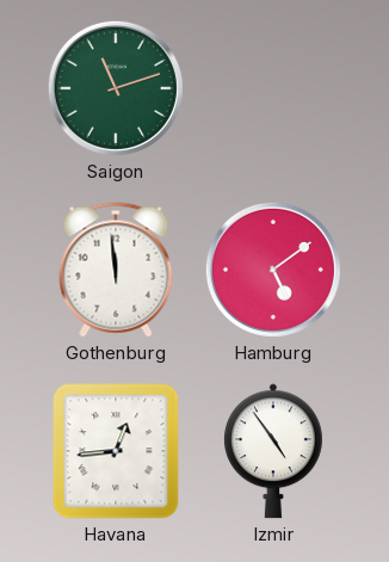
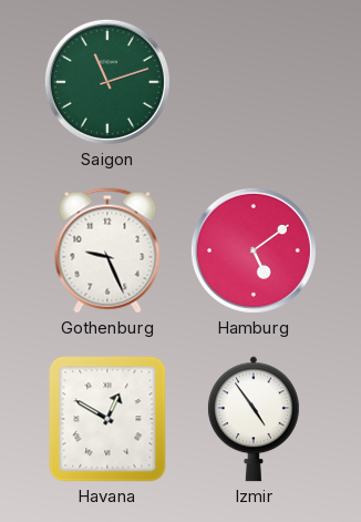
Gothenburg: 11:59 -> 9:26
Havana: 12:44 -> 12:50
